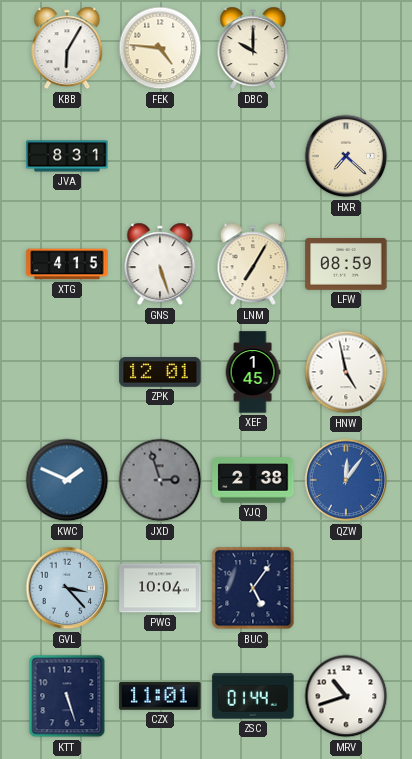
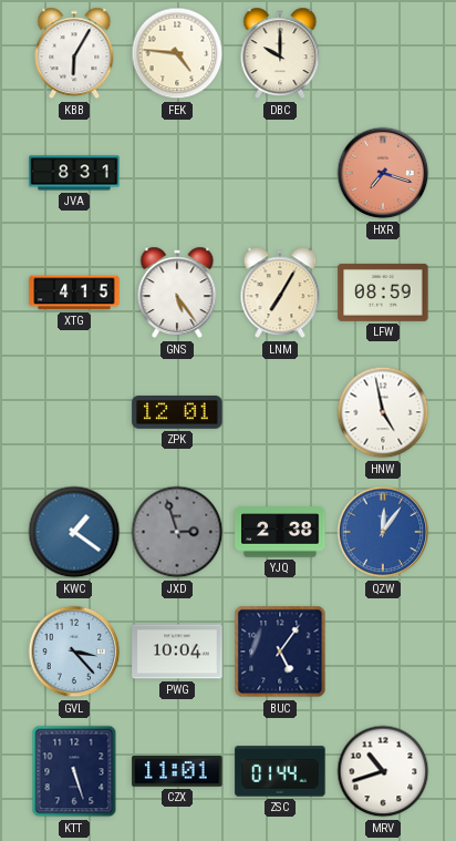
HXR: 7:22 -> 7:18
HXR dial: cream -> salmon
GNS: 5:27 -> 5:24
XEF: 1:45 -> none
KWC: 1:49 -> 1:21
